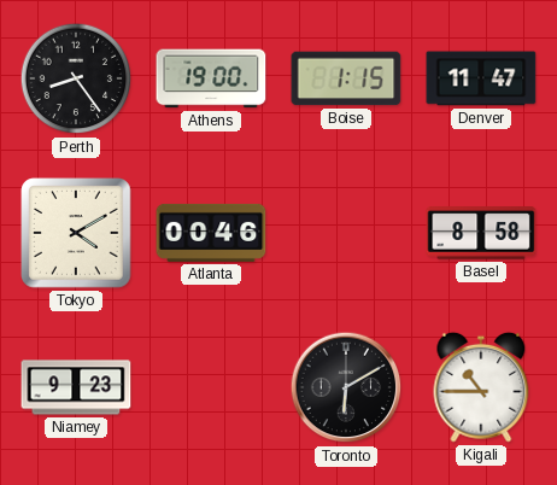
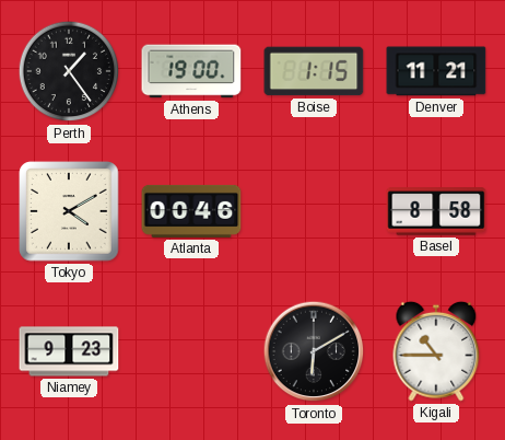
Perth: 8:24 -> 1:24
Denver: 11:47 -> 11:21
